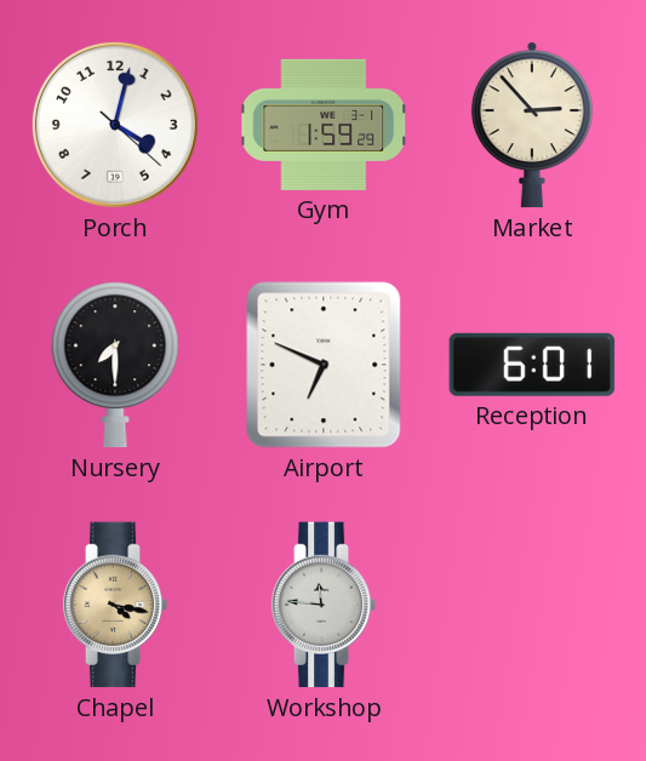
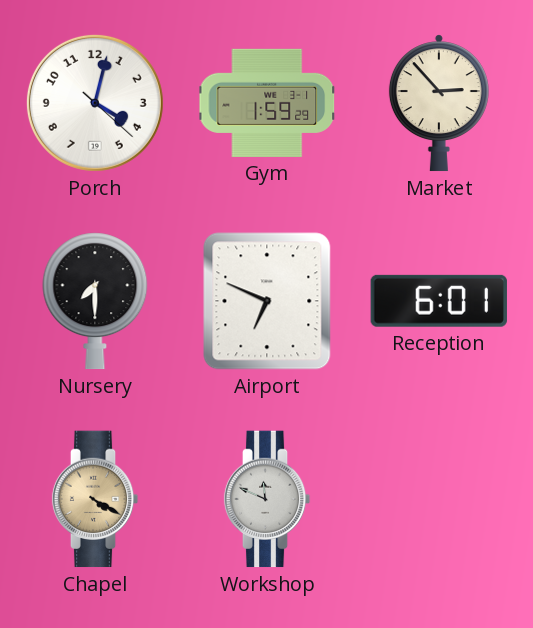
Chapel: 4:17 -> 4:20
Workshop: 11:46 -> 11:49
